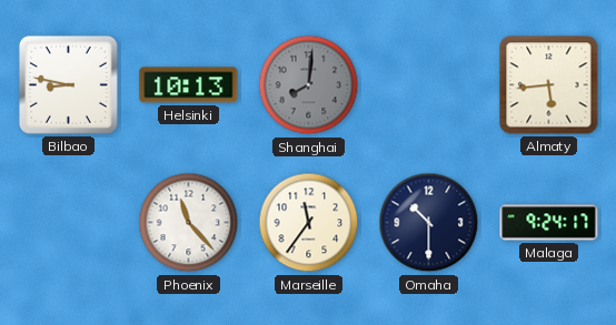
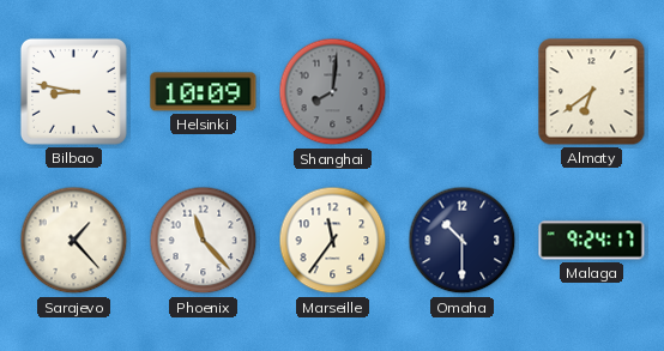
Helsinki: 10:13 -> 10:09
Almaty: 5:44 -> 6:39
Sarajevo: none -> 1:23
